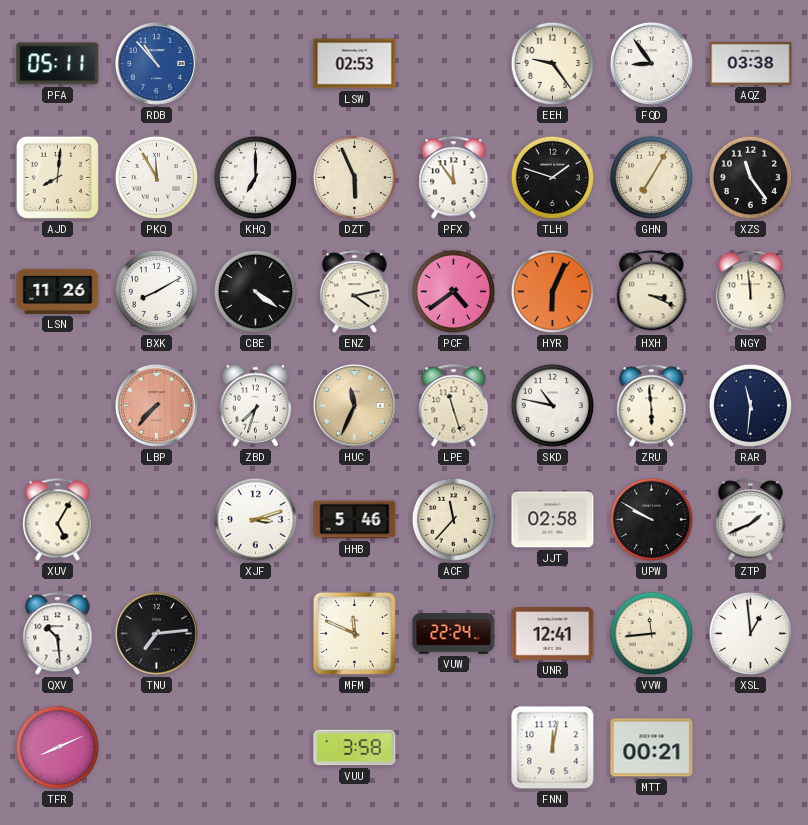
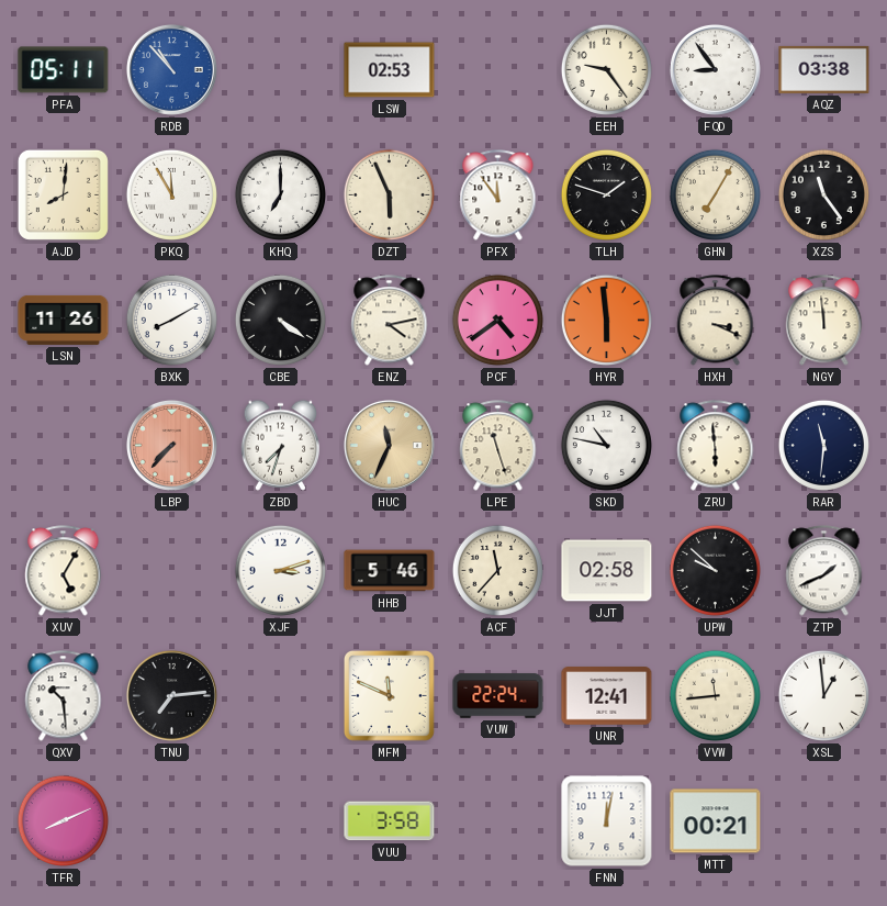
HYR: 6:04 -> 5:59
UPW: 9:50 -> 9:52
